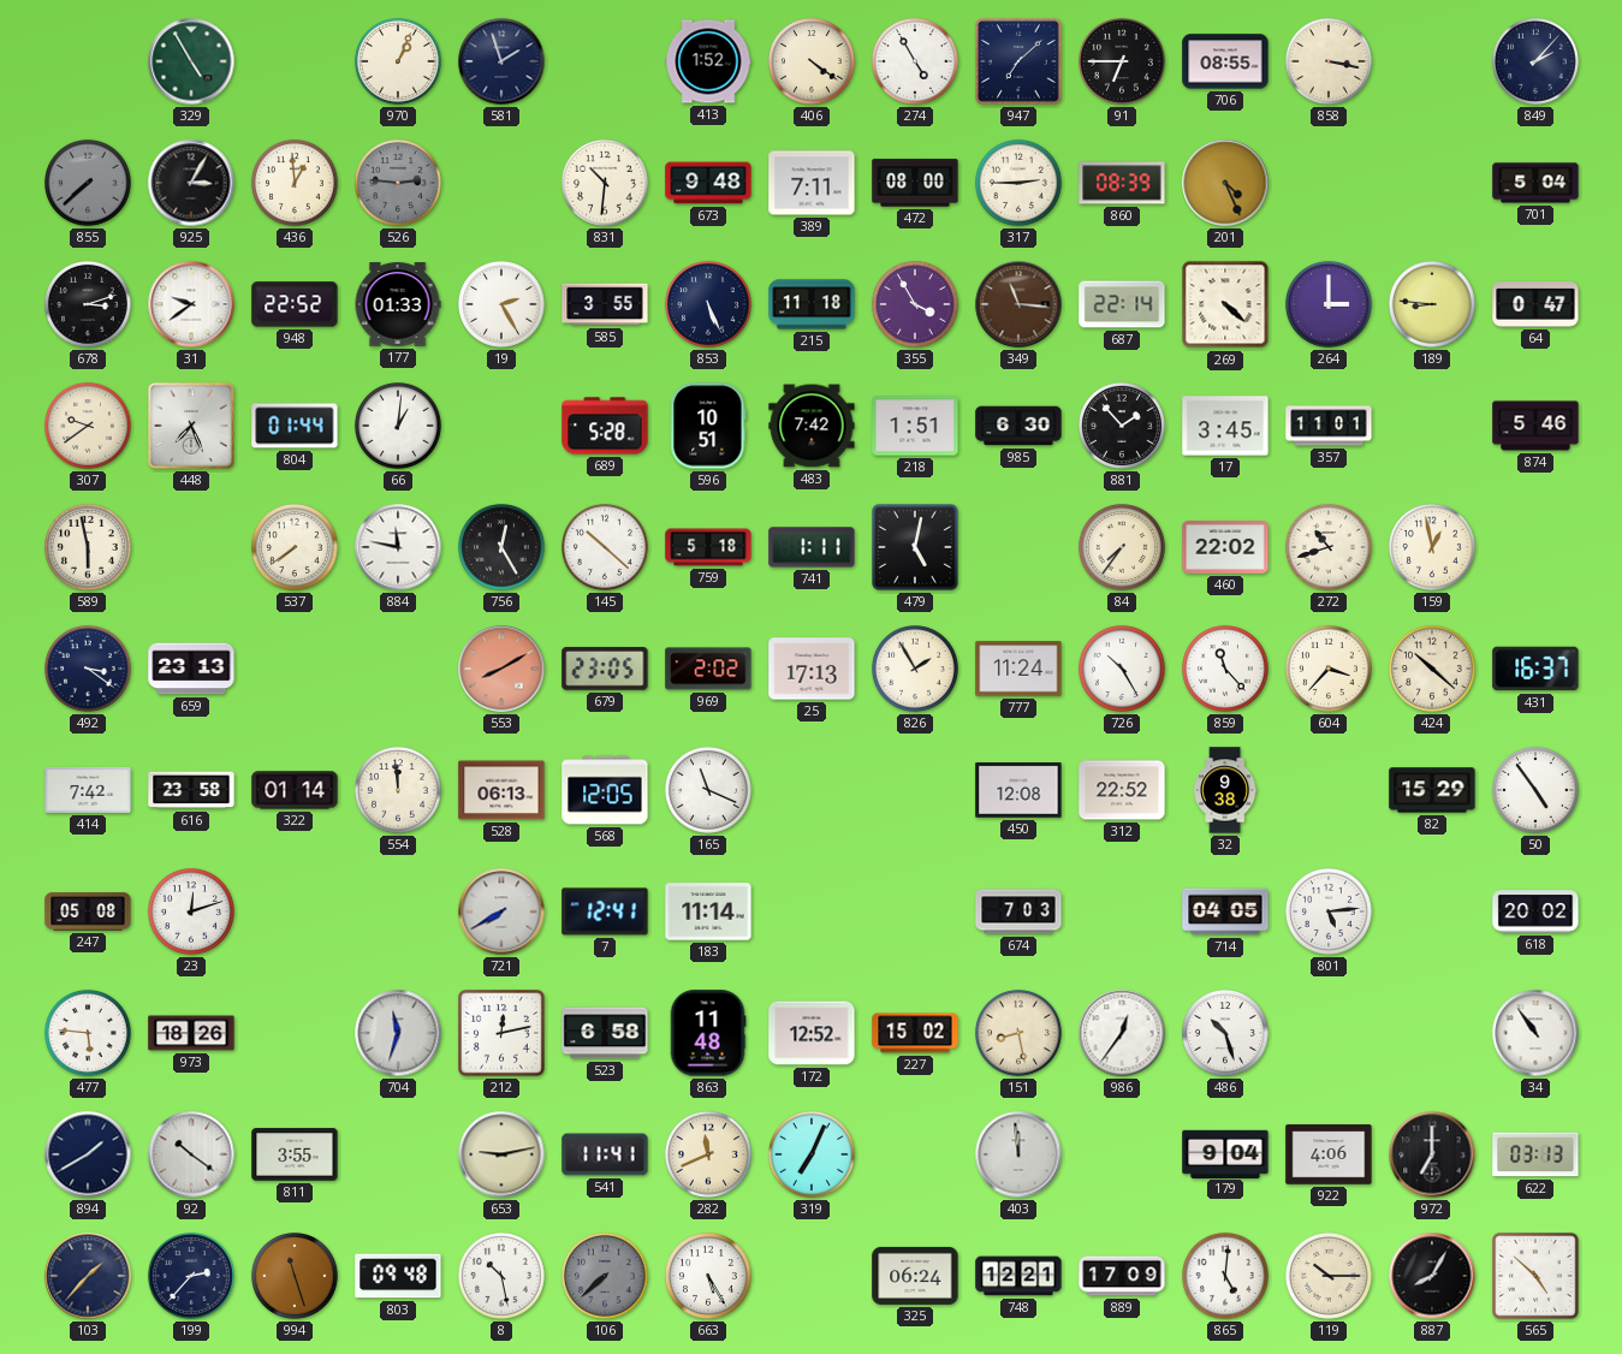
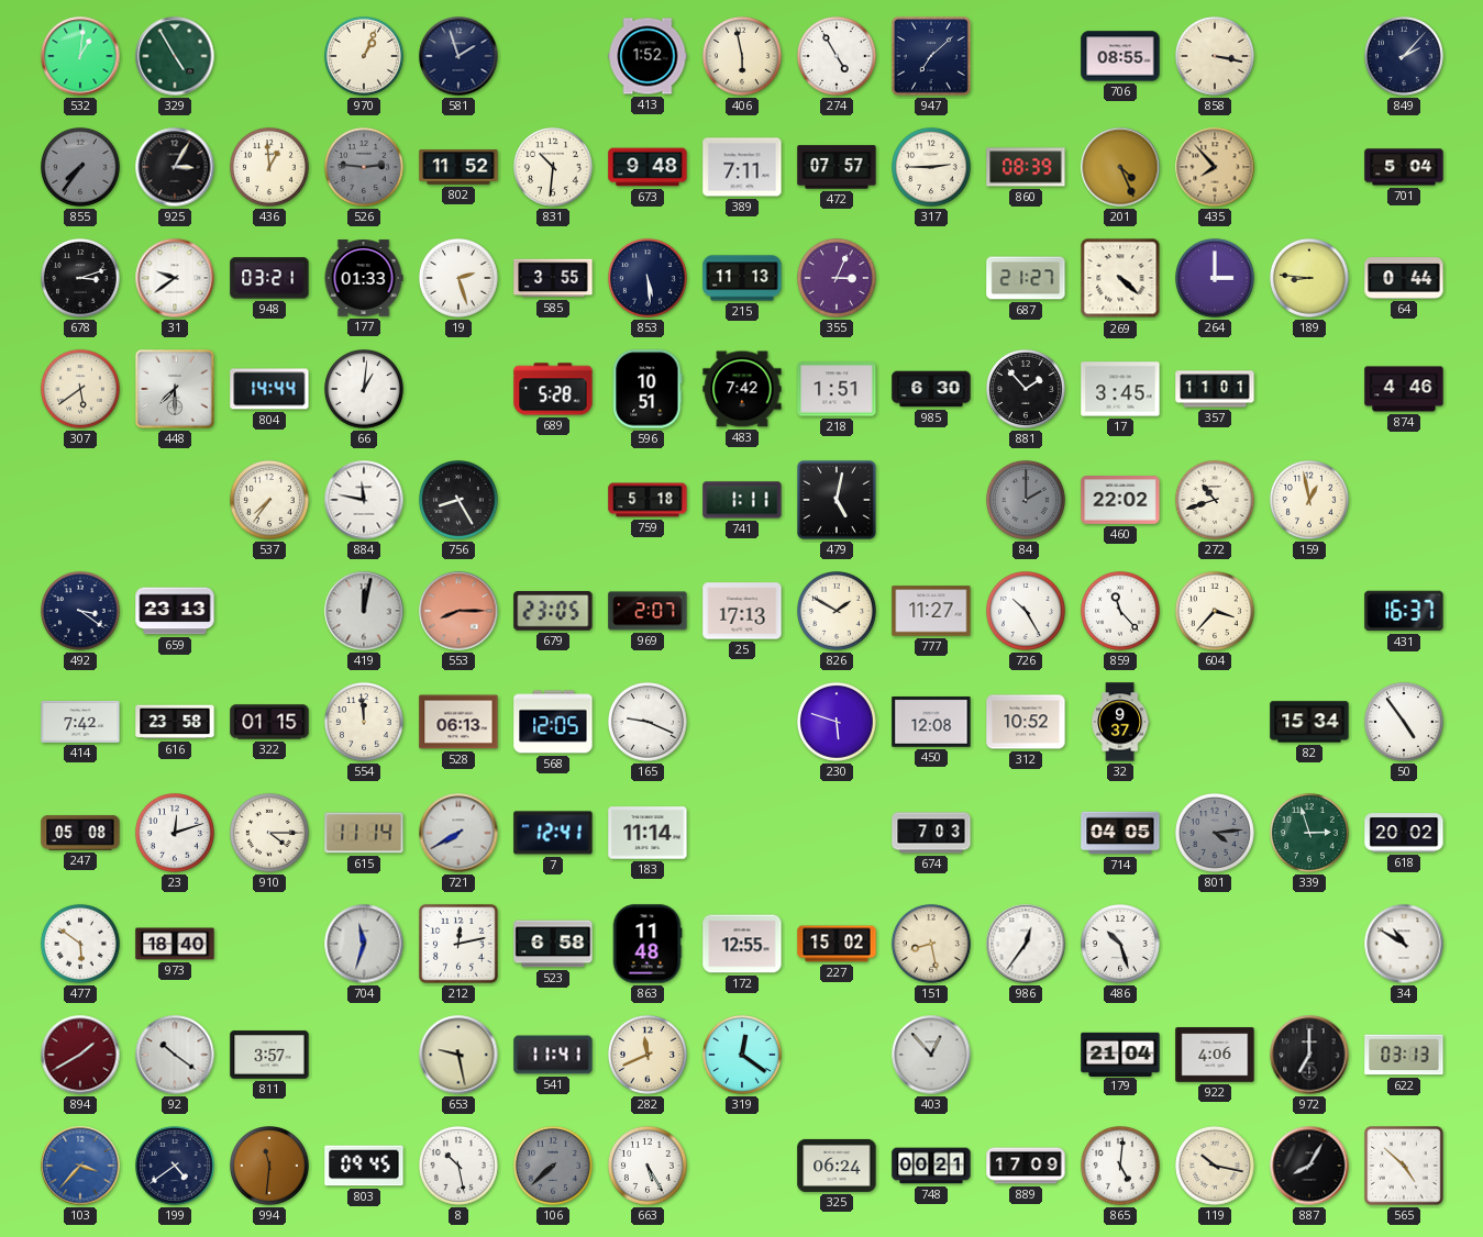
532: none -> 1:01
406: 4:21 -> 5:58
91: 6:45 -> none
855: 7:38 -> 7:36
802: none -> 11:52
472: 08:00 -> 07:57
435: none -> 7:53
948: 22:52 -> 03:21
19: 2:25 -> 2:27
853: 5:26 -> 5:29
215: 11:18 -> 11:13
355: 3:55 -> 3:04
349: 11:16 -> none
687: 22:14 -> 21:27
64: 0:47 -> 0:44
307: 9:39 -> 5:39
448: 7:26 -> 7:30
804: 01:44 -> 14:44
874: 5:46 -> 4:46
589: 5:58 -> none
537: 7:39 -> 7:36
756: 12:25 -> 8:25
145: 10:22 -> none
84: 7:36 -> 2:00
84 dial: cream -> grey
419: none -> 12:02
553: 8:10 -> 8:15
969: 2:02 -> 2:07
826: 1:55 -> 1:50
777: 11:24 -> 11:27
424: 10:22 -> none
322: 01:14 -> 01:15
165: 11:19 -> 9:19
230: none -> 5:48
312: 22:52 -> 10:52
32: 9:38 -> 9:37
82: 15:29 -> 15:34
910: none -> 4:15
615: none -> 11:14
801: 5:14 -> 4:14
801 dial: white -> grey
339: none -> 2:57
477: 5:46 -> 5:51
973: 18:26 -> 18:40
172: 12:52 -> 12:55
34: 10:54 -> 10:50
894 dial: navy -> burgundy
811: 3:55 -> 3:57
653: 9:13 -> 9:28
319: 7:04 -> 12:21
403: 11:59 -> 12:53
179: 9:04 -> 21:04
103: 1:37 -> 3:37
103 dial: navy -> blue
199: 2:37 -> 4:39
994: 11:27 -> 11:31
803: 09:48 -> 09:45
748: 12:21 -> 00:21
119: 10:15 -> 10:17
